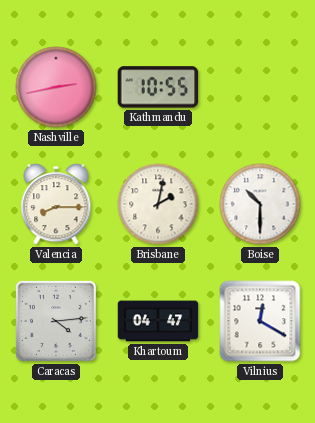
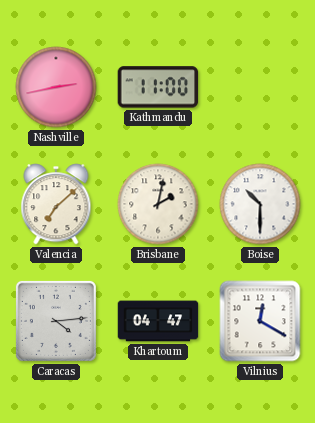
Kathmandu: 10:55 -> 11:00
Valencia: 8:15 -> 7:08
